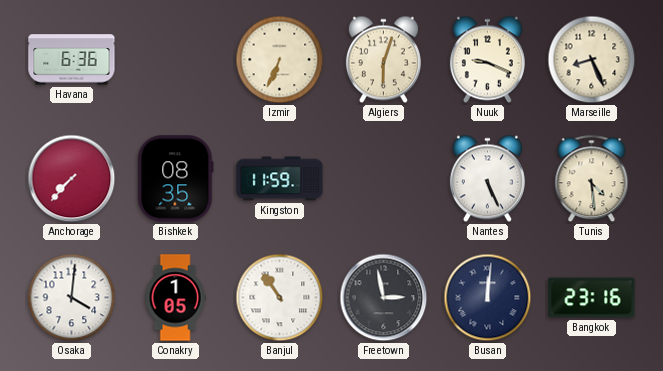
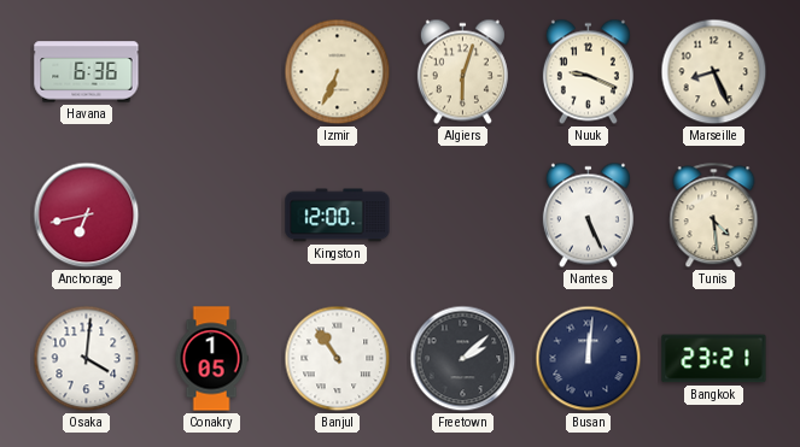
Anchorage: 7:37 -> 6:43
Bishkek: 08:35 -> none
Kingston: 11:59 -> 12:00
Freetown: 2:58 -> 2:08
Bangkok: 23:16 -> 23:21
